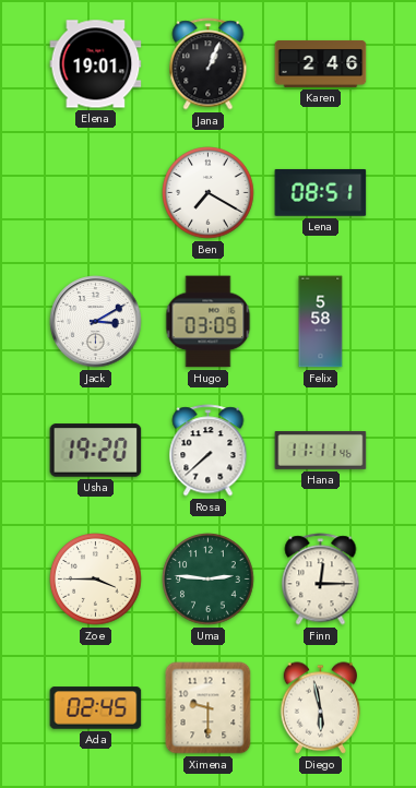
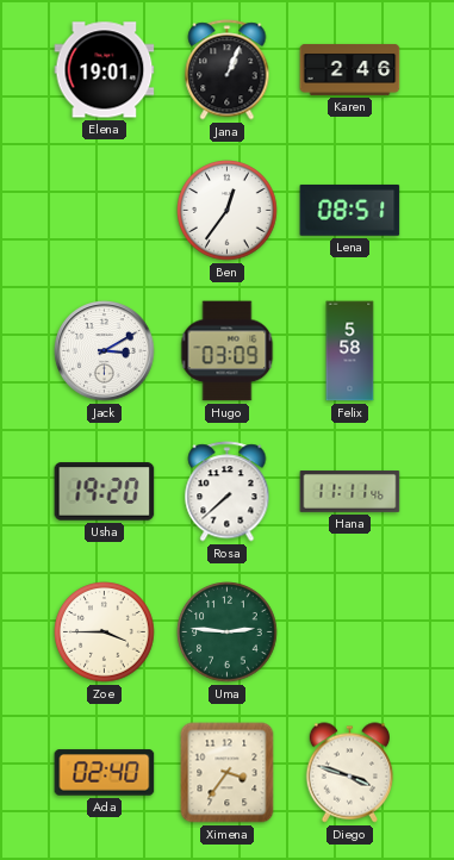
Ben: 7:20 -> 12:36
Finn: 12:15 -> none
Ada: 02:45 -> 02:40
Ximena: 9:30 -> 3:36
Diego: 5:58 -> 3:48
